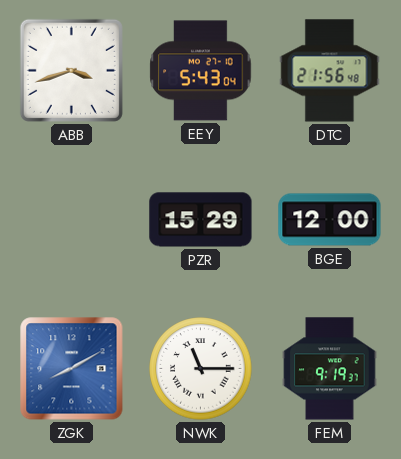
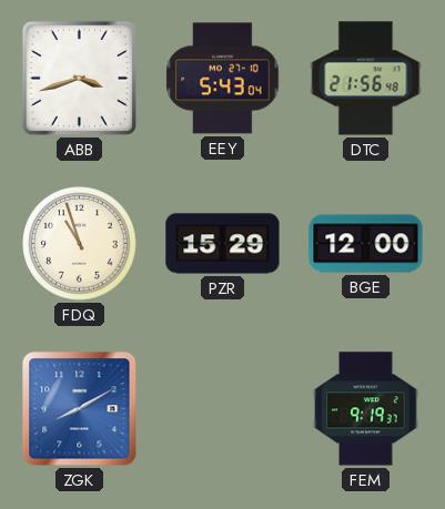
FDQ: none -> 10:57
NWK: 11:15 -> none
